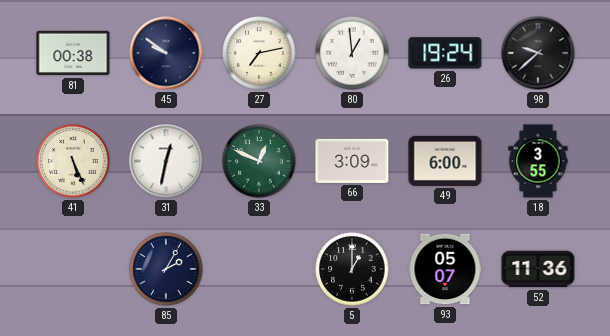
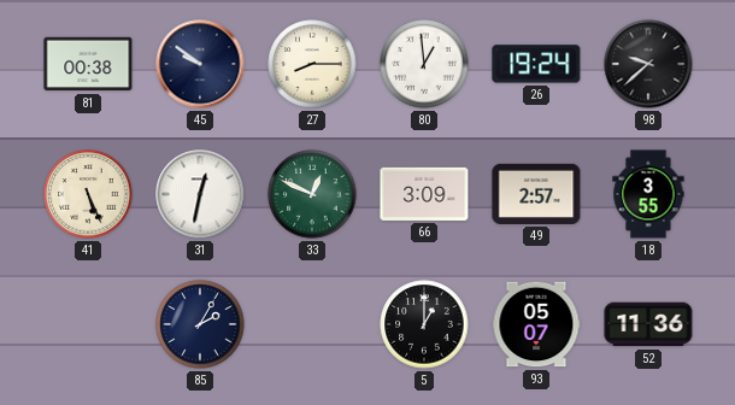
27: 7:13 -> 8:15
49: 6:00 -> 2:57
